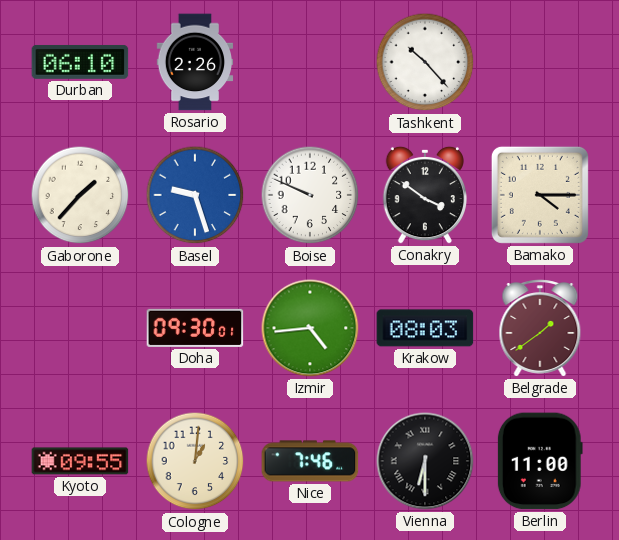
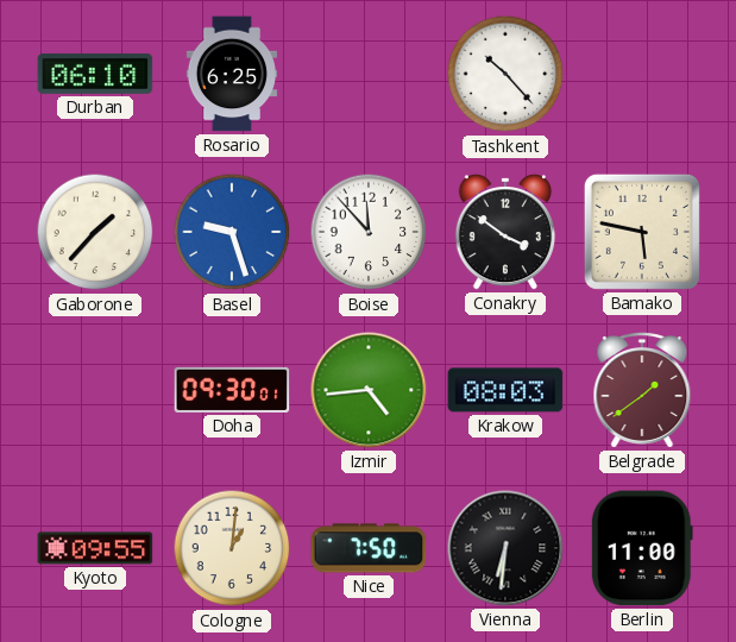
Rosario: 2:26 -> 6:25
Boise: 9:49 -> 11:53
Bamako: 4:15 -> 5:47
Nice: 7:46 -> 7:50
Vienna: 6:30 -> 6:31
